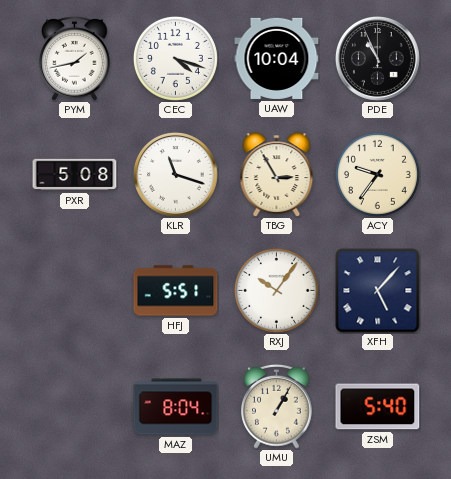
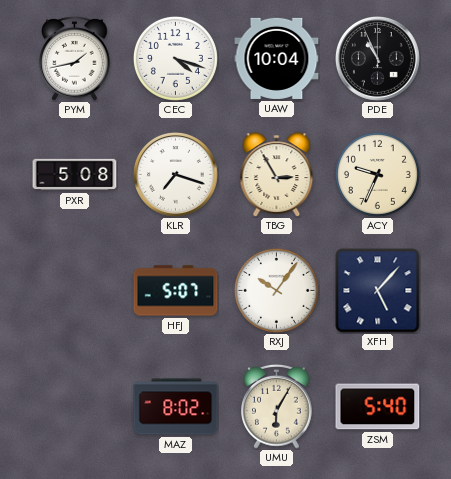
KLR: 11:18 -> 7:18
ACY: 9:36 -> 9:34
HFJ: 5:51 -> 5:07
MAZ: 8:04 -> 8:02
UMU: 1:05 -> 6:05
